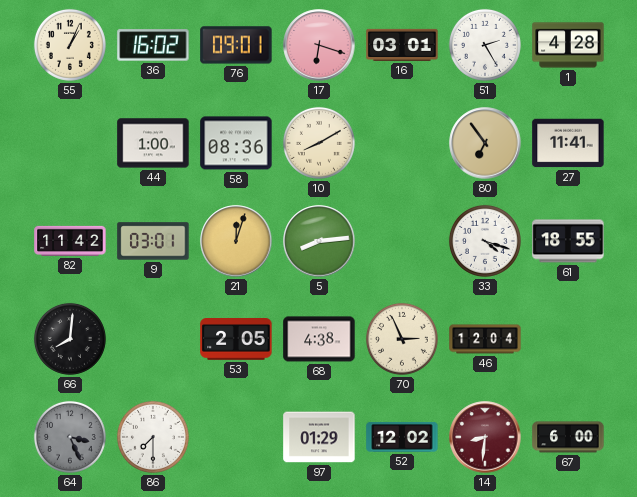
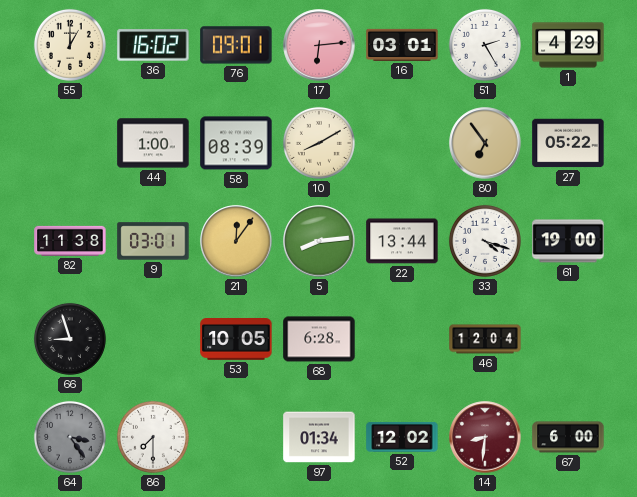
55: 1:04 -> 1:00
17: 6:18 -> 6:14
1: 4:28 -> 4:29
58: 08:36 -> 08:39
27: 11:41 -> 05:22
82: 11:42 -> 11:38
21: 12:03 -> 12:06
22: none -> 13:44
61: 18:55 -> 19:00
66: 8:01 -> 8:57
53: 2:05 -> 10:05
68: 4:38 -> 6:28
70: 2:56 -> none
64: 3:26 -> 3:24
97: 01:29 -> 01:34
